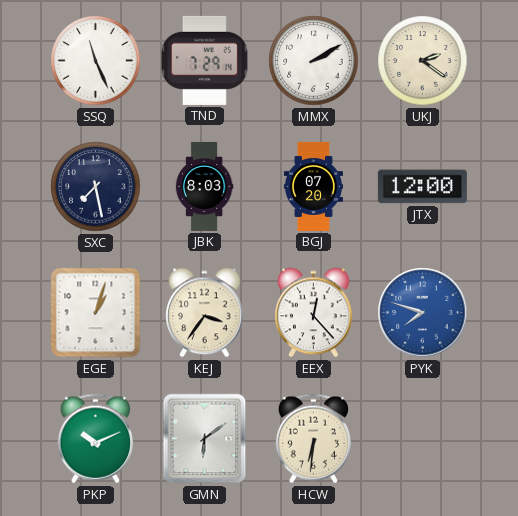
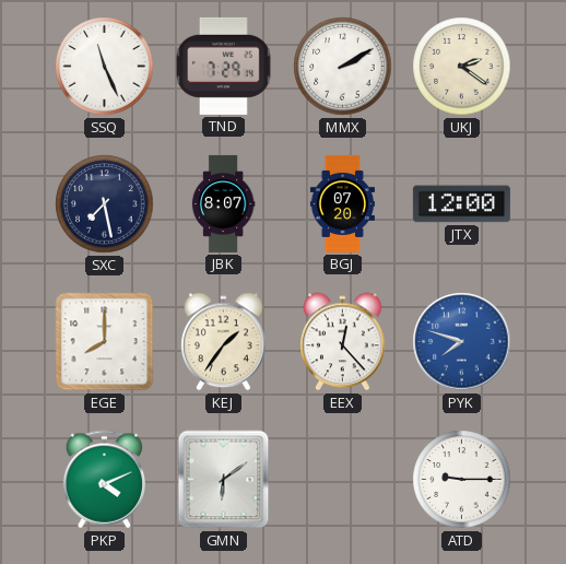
JBK: 8:03 -> 8:07
EGE: 1:03 -> 8:00
KEJ: 3:36 -> 1:36
PKP: 10:11 -> 4:11
HCW: 6:31 -> none
ATD: none -> 9:15
